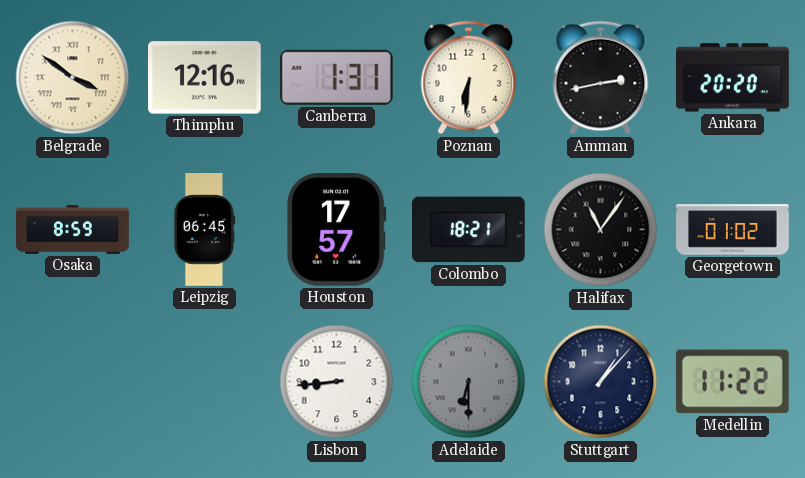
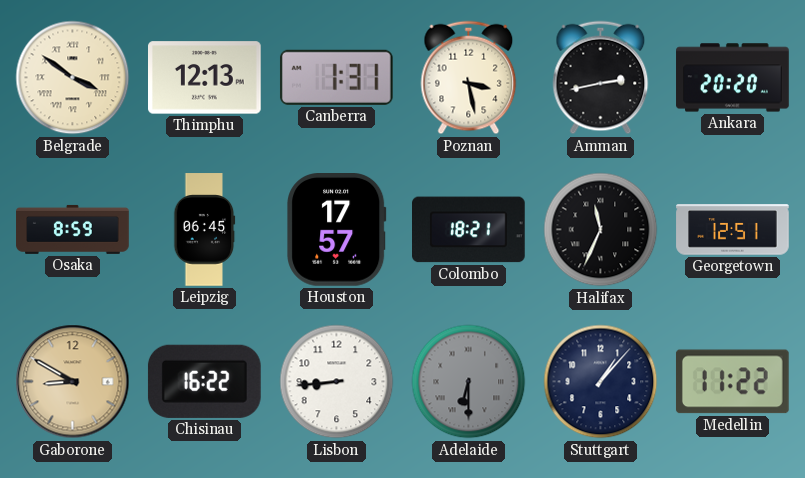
Thimphu: 12:16 -> 12:13
Poznan: 6:31 -> 3:28
Halifax: 11:06 -> 11:34
Georgetown: 01:02 -> 12:51
Gaborone: none -> 8:50
Chisinau: none -> 16:22
